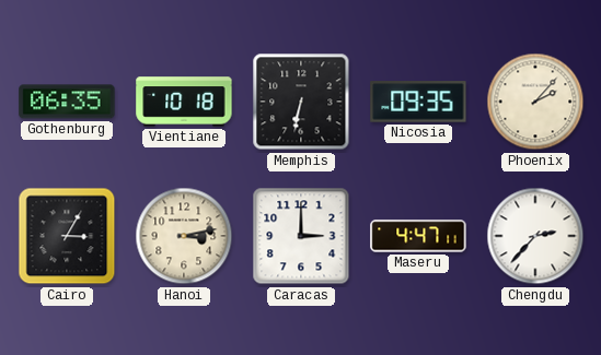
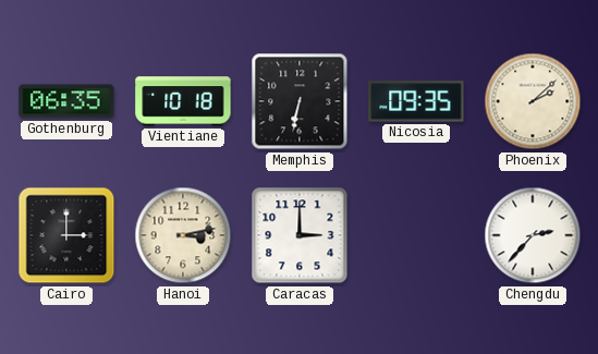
Phoenix: 2:07 -> 2:08
Cairo: 3:05 -> 3:00
Maseru: 4:47 -> none
